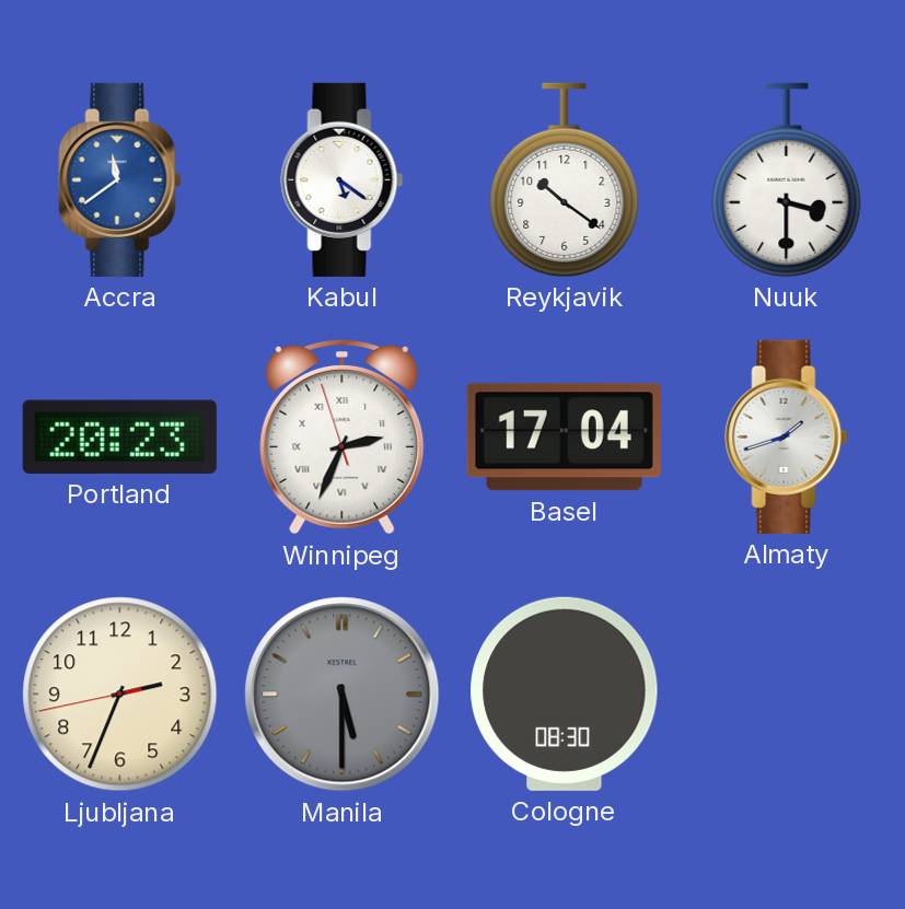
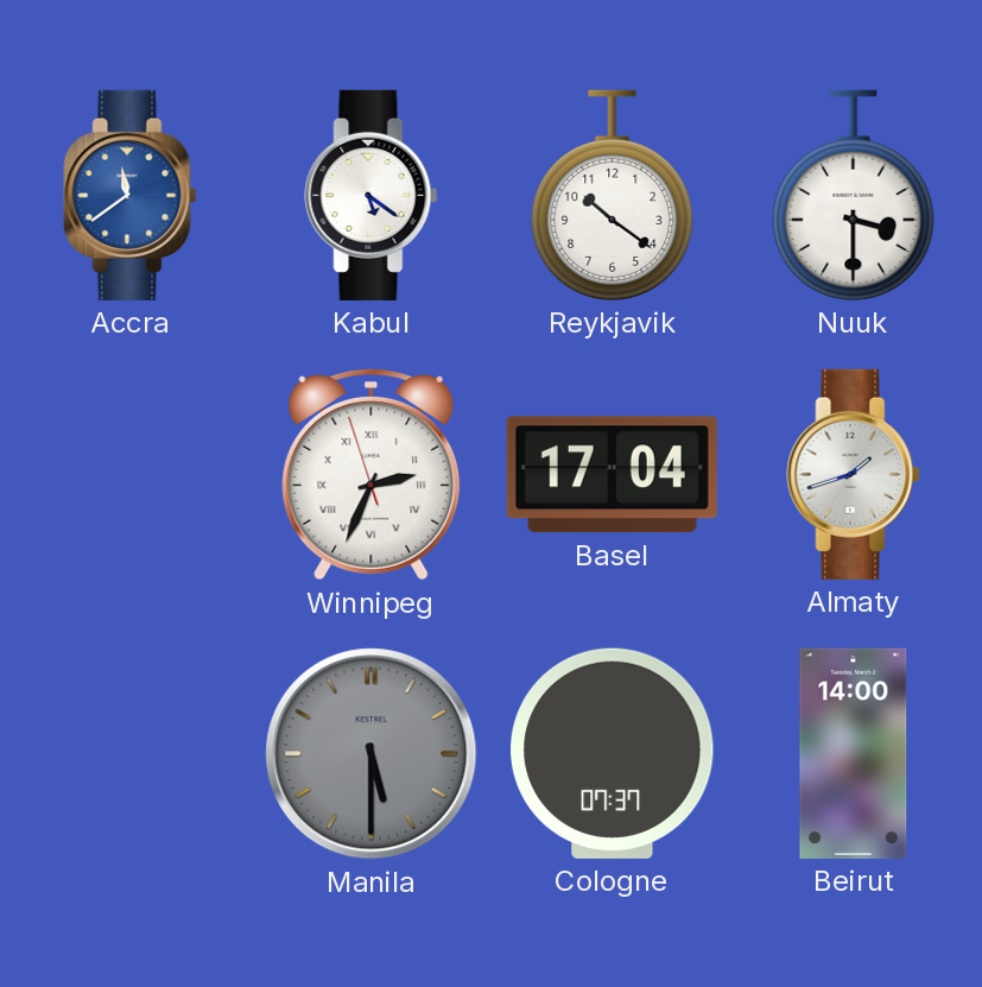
Portland: 20:23 -> none
Ljubljana: 2:33 -> none
Cologne: 08:30 -> 07:37
Beirut: none -> 14:00
